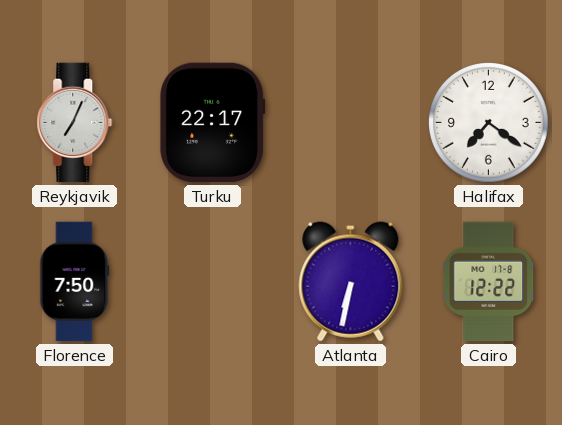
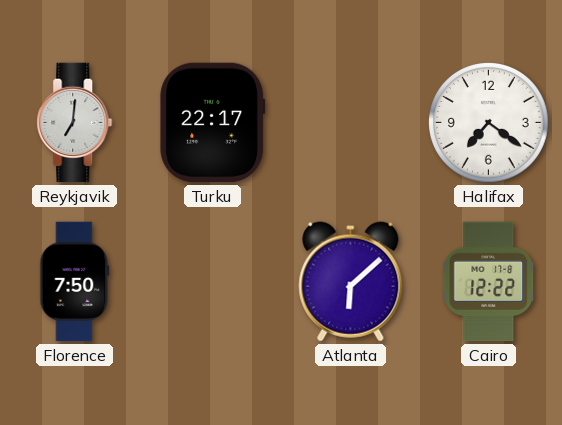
Reykjavik: 7:04 -> 7:01
Atlanta: 6:32 -> 6:08
